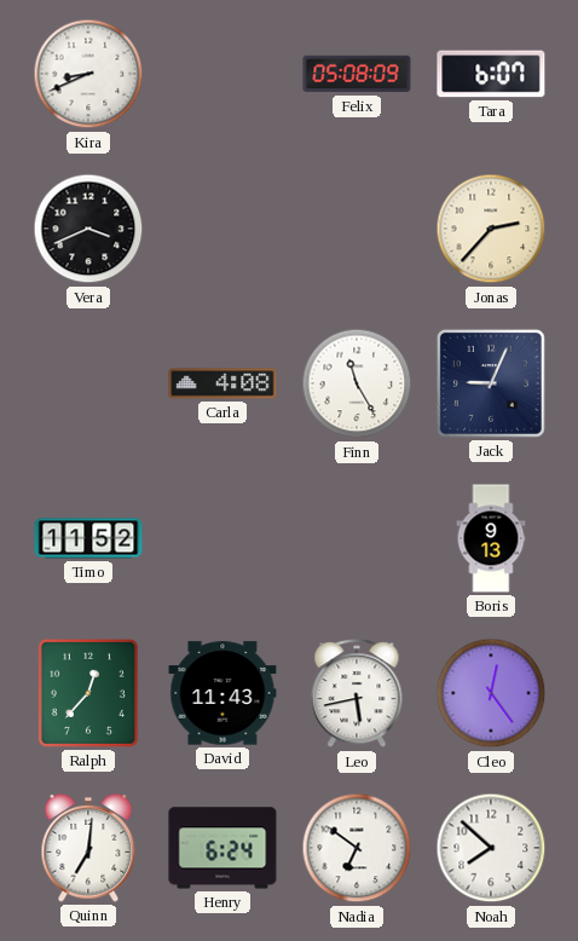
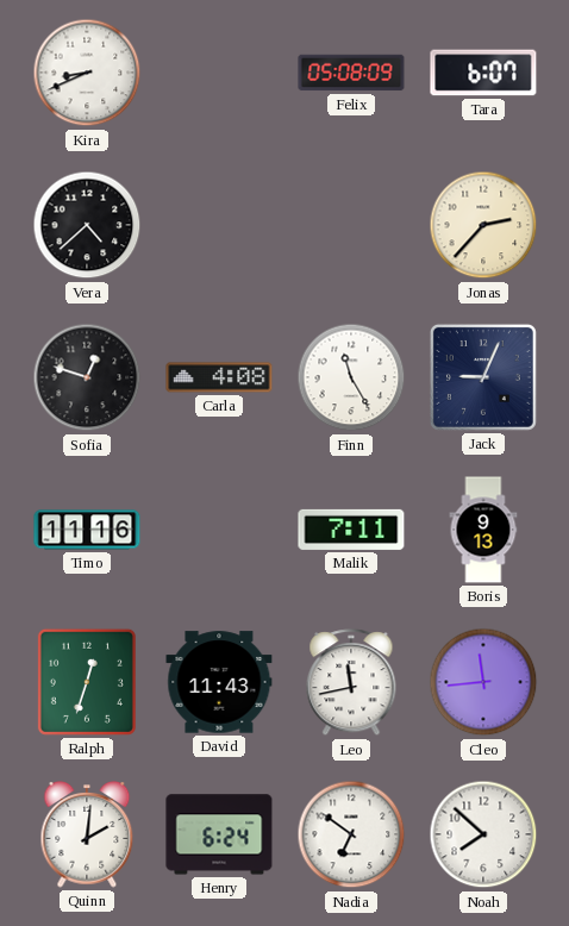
Vera: 3:41 -> 4:38
Sofia: none -> 12:48
Timo: 11:52 -> 11:16
Malik: none -> 7:11
Ralph: 12:37 -> 12:33
Leo: 5:43 -> 11:43
Cleo: 12:24 -> 11:44
Quinn: 7:01 -> 2:01
